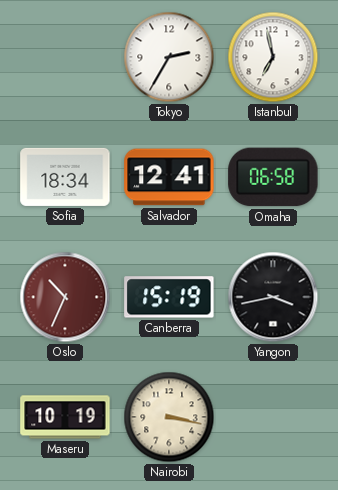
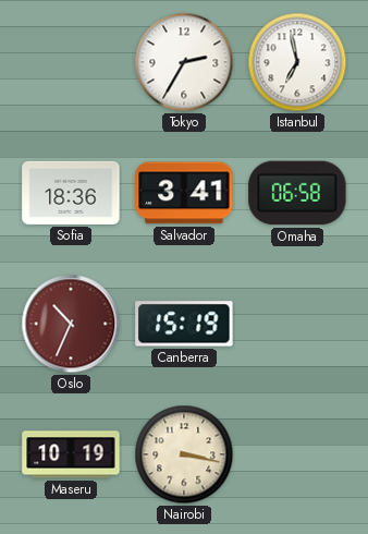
Sofia: 18:34 -> 18:36
Salvador: 12:41 -> 3:41
Yangon: 3:43 -> none
